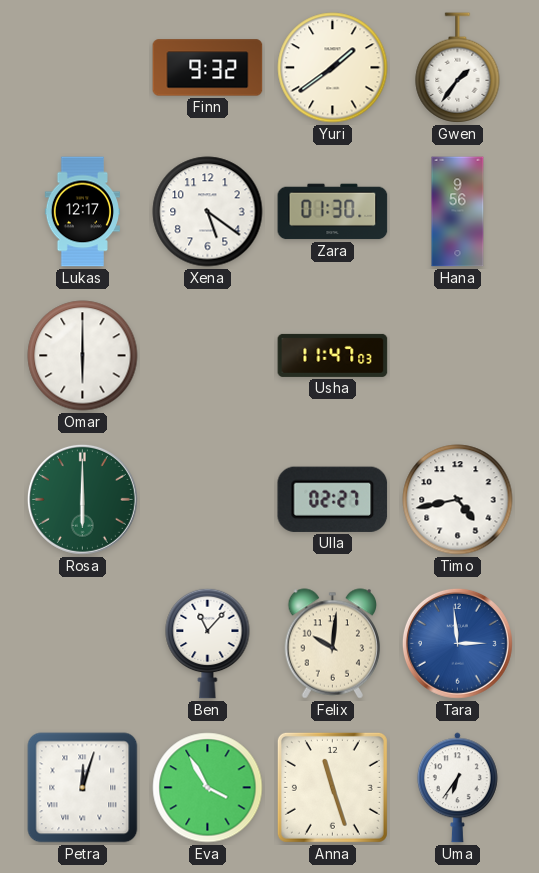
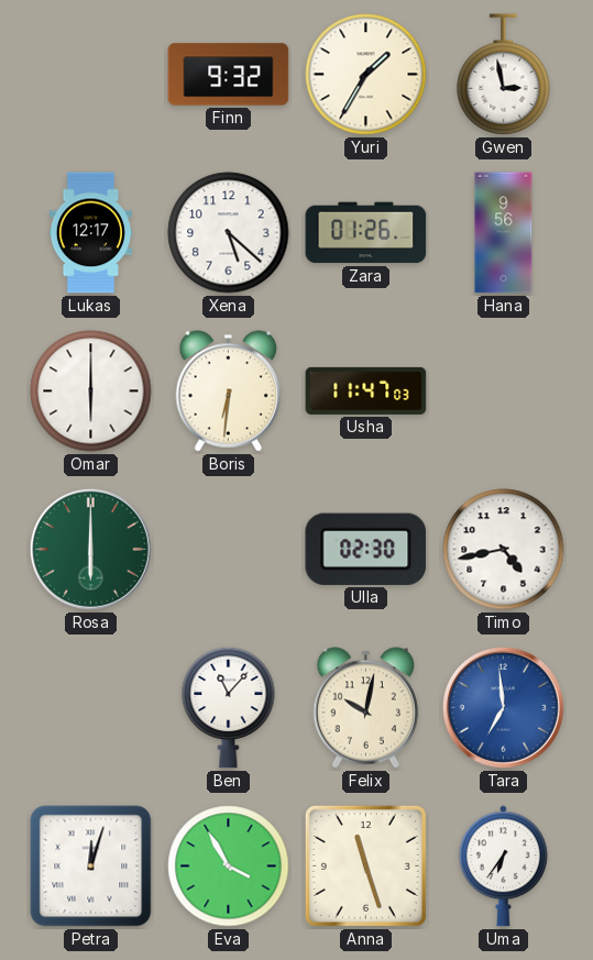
Yuri: 1:39 -> 1:35
Gwen: 1:36 -> 2:58
Xena: 5:21 -> 5:22
Zara: 01:30 -> 01:26
Boris: none -> 6:31
Ulla: 02:27 -> 02:30
Felix: 10:01 -> 10:02
Tara: 2:59 -> 6:59
